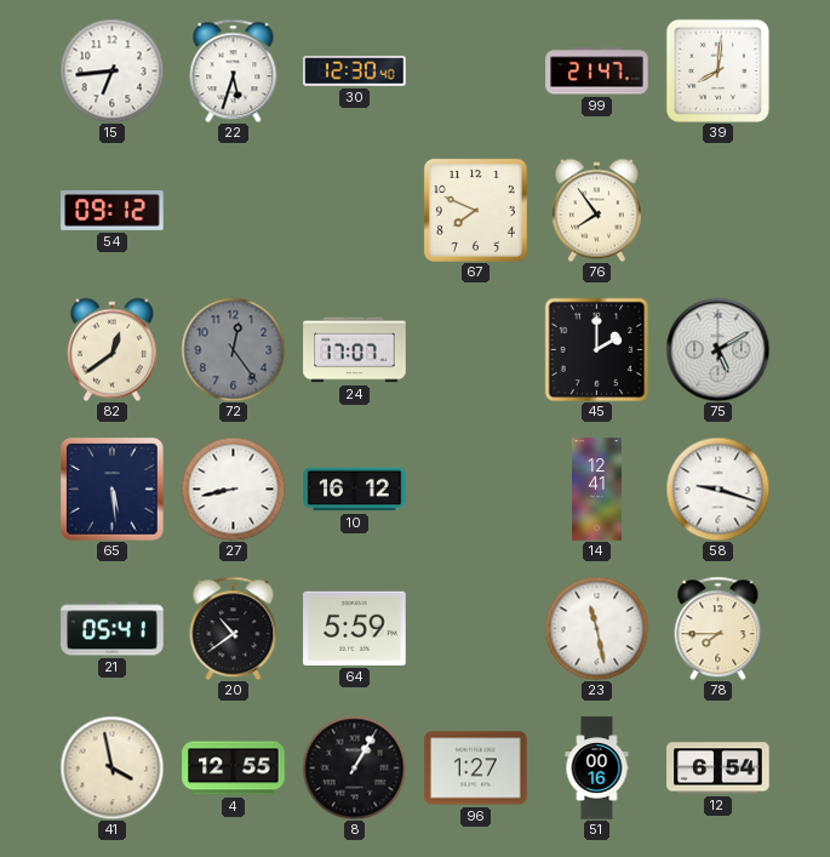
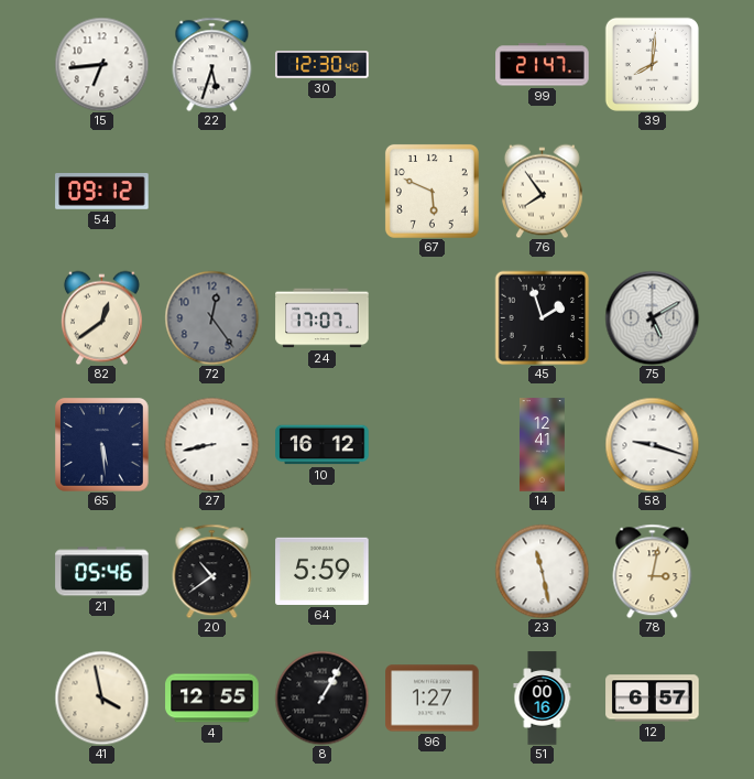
67: 7:49 -> 5:49
45: 2:00 -> 1:57
21: 05:41 -> 05:46
78: 7:45 -> 3:02
12: 6:54 -> 6:57
